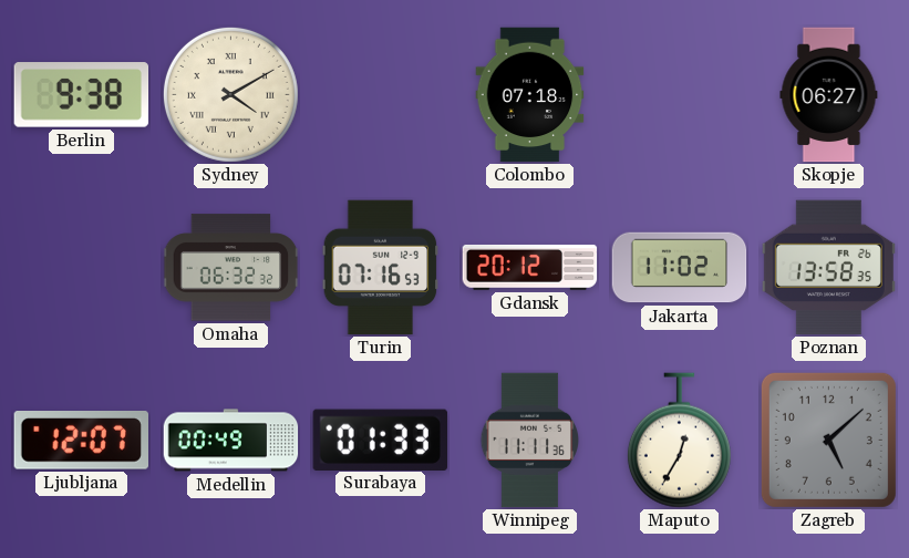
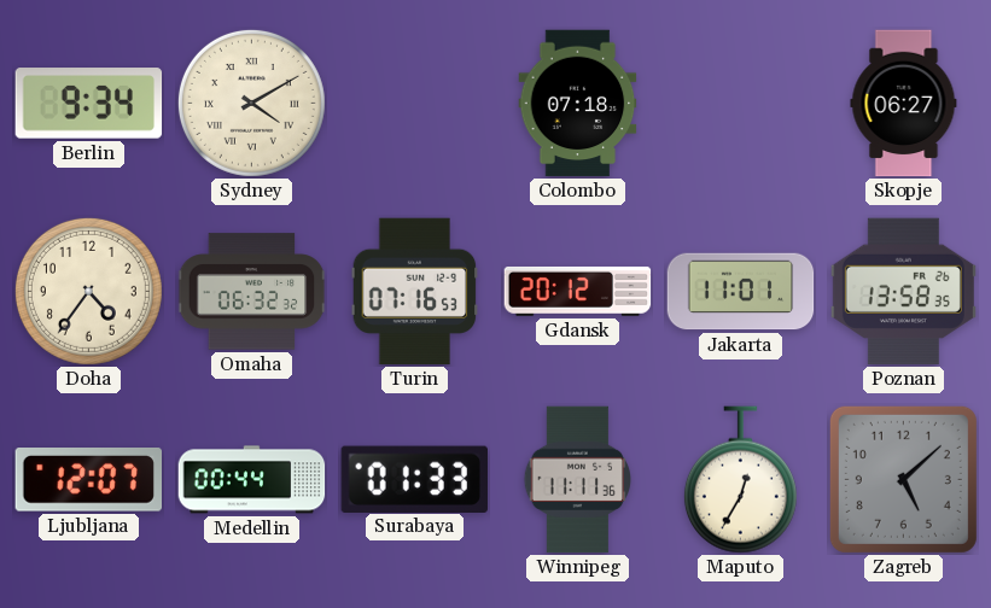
Berlin: 9:38 -> 9:34
Doha: none -> 4:36
Jakarta: 11:02 -> 11:01
Medellin: 00:49 -> 00:44
